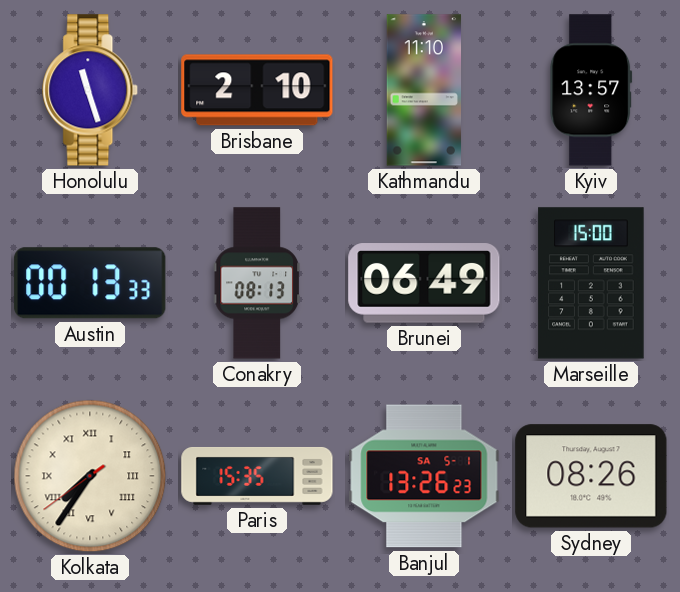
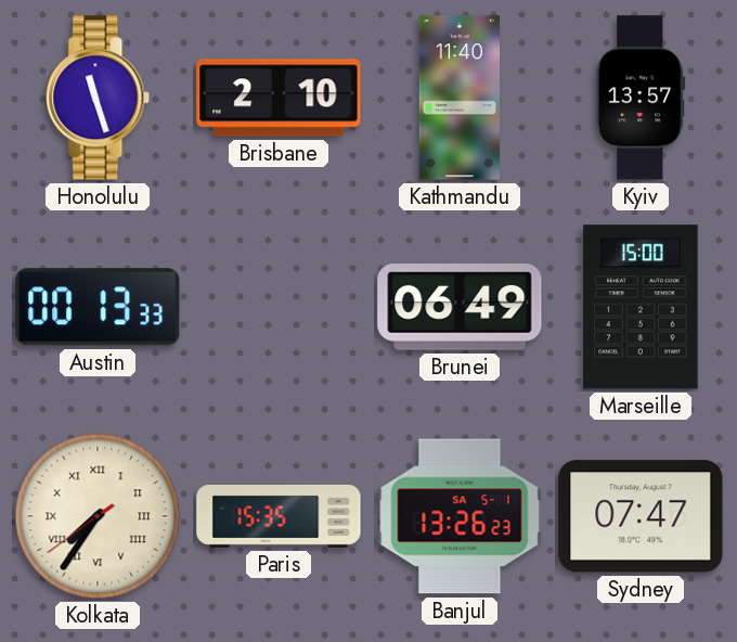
Kathmandu: 11:10 -> 11:40
Conakry: 08:13 -> none
Sydney: 08:26 -> 07:47
